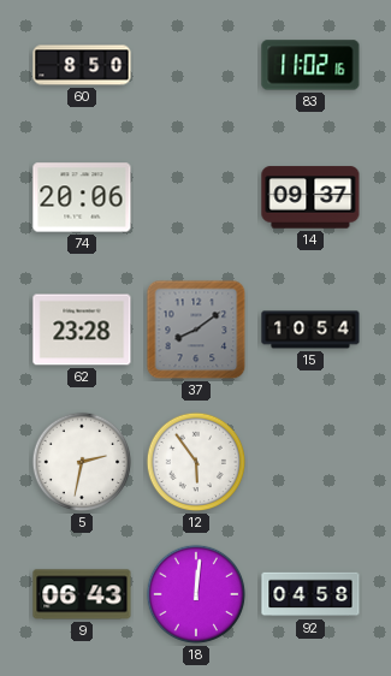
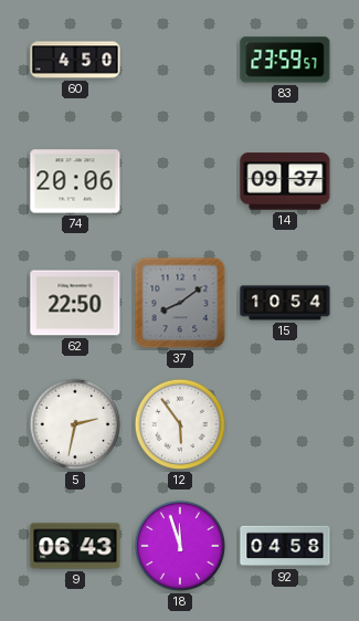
60: 8:50 -> 4:50
83: 11:02 -> 23:59
62: 23:28 -> 22:50
18: 12:01 -> 11:57
